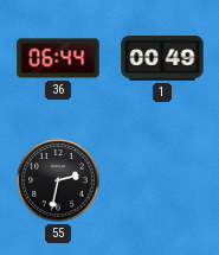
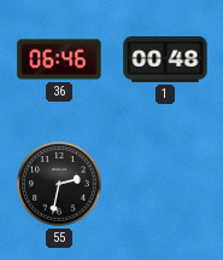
36: 06:44 -> 06:46
1: 00:49 -> 00:48
